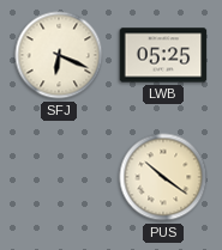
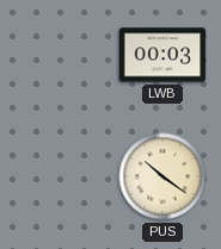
SFJ: 6:19 -> none
LWB: 05:25 -> 00:03
